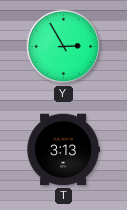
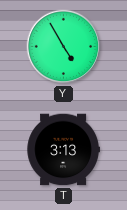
Y: 2:55 -> 4:55
